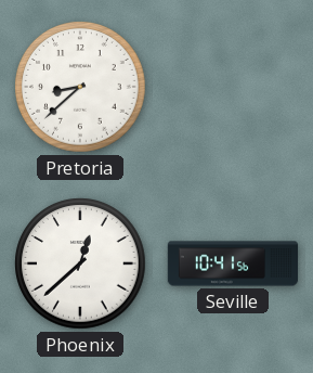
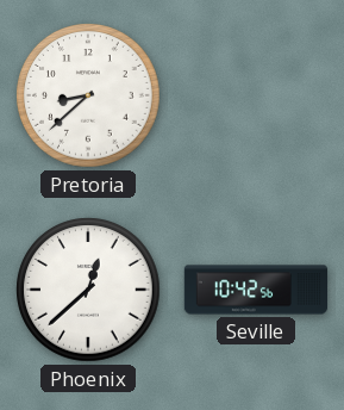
Seville: 10:41 -> 10:42
